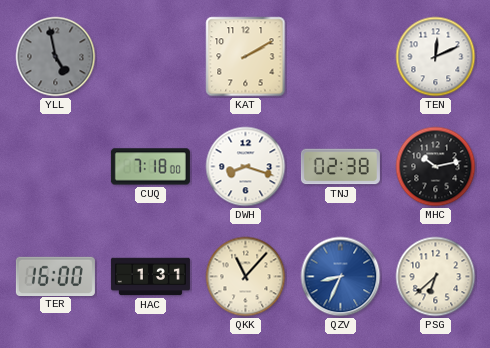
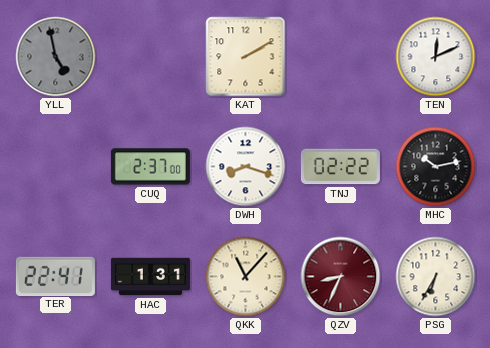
CUQ: 7:18 -> 2:37
TNJ: 02:38 -> 02:22
TER: 16:00 -> 22:41
QZV dial: blue -> burgundy
PSG: 6:38 -> 6:35
